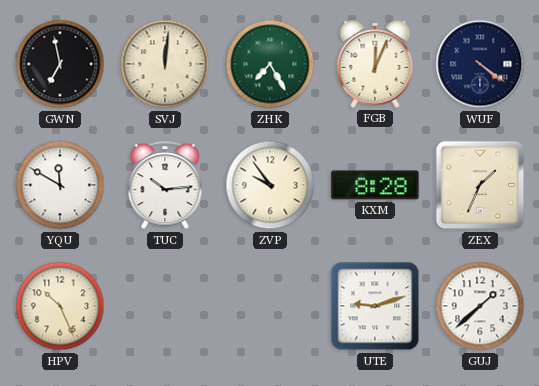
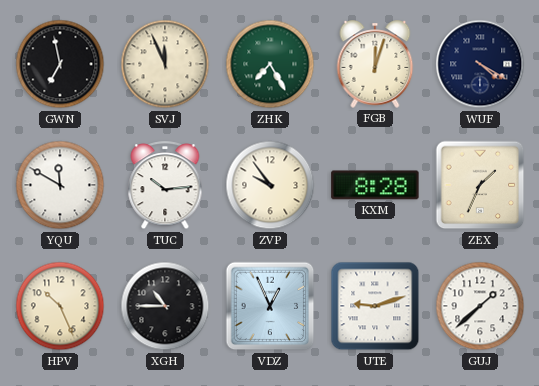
SVJ: 12:01 -> 11:56
FGB: 12:04 -> 12:03
WUF: 4:21 -> 4:20
XGH: none -> 10:45
VDZ: none -> 12:56
